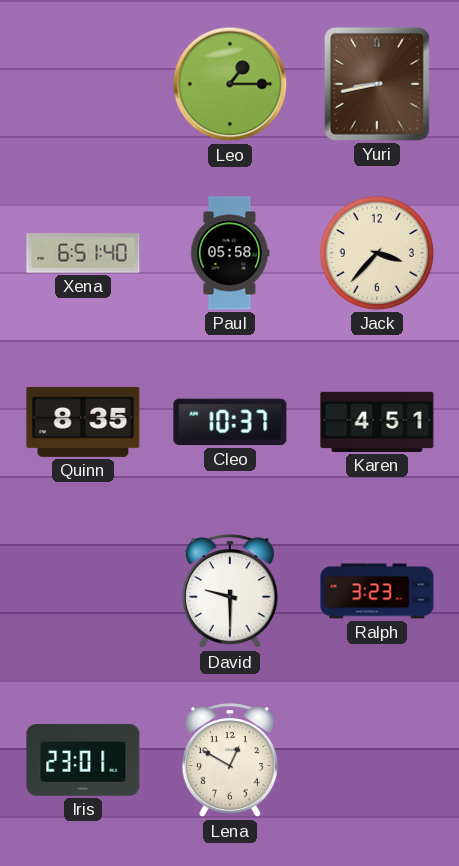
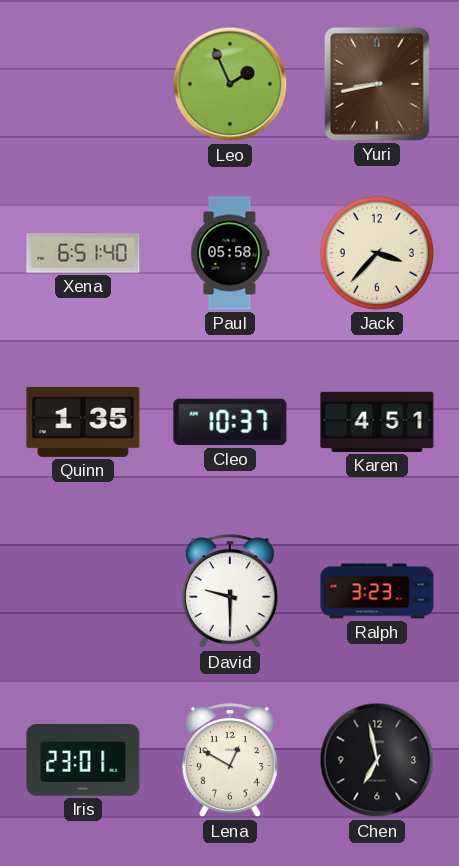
Leo: 1:15 -> 1:56
Quinn: 8:35 -> 1:35
Chen: none -> 6:58
